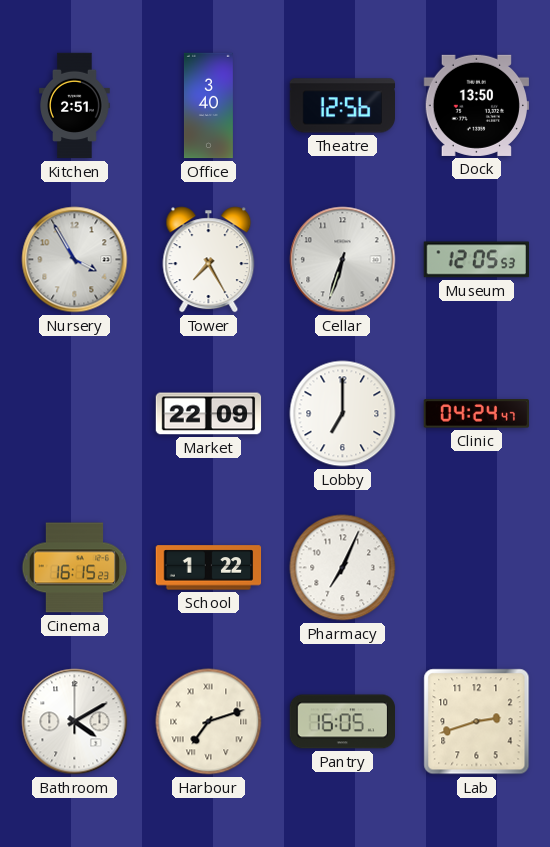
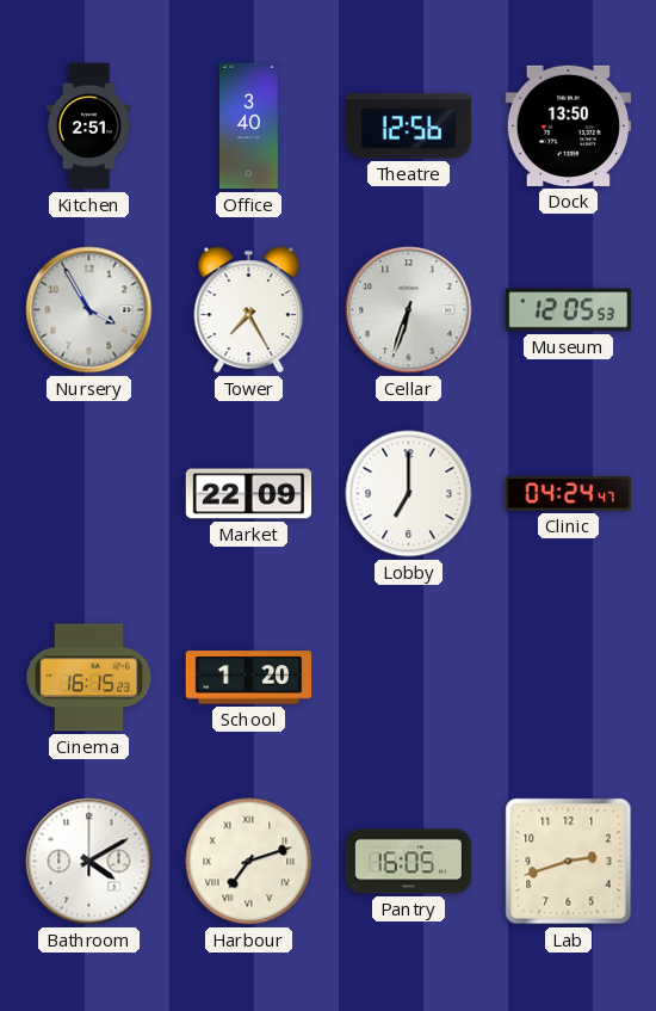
School: 1:22 -> 1:20
Pharmacy: 7:04 -> none
